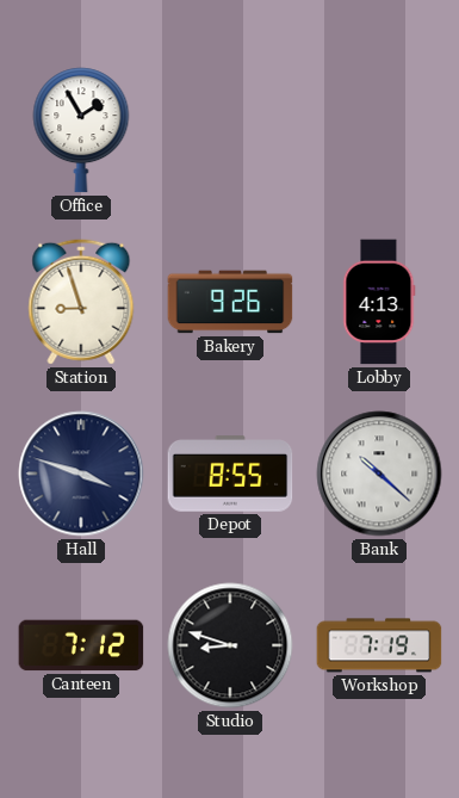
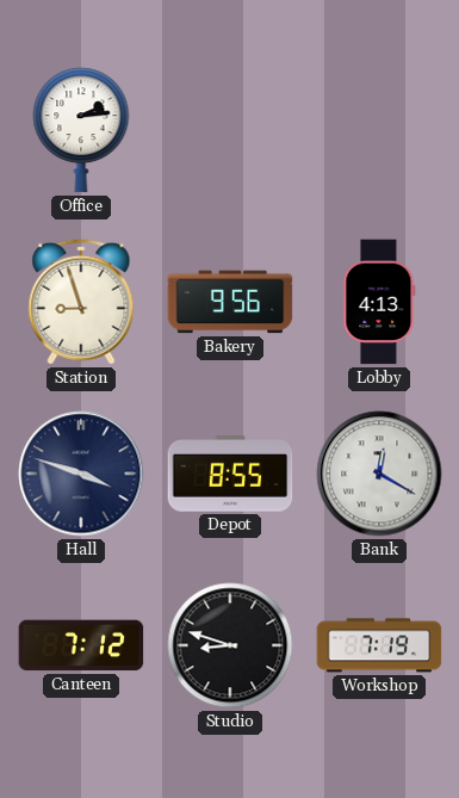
Office: 1:55 -> 2:14
Bakery: 9:26 -> 9:56
Bank: 10:22 -> 12:20
